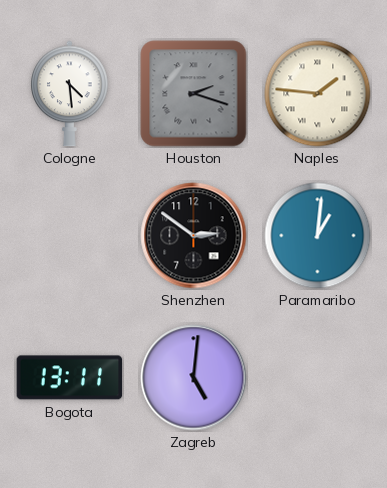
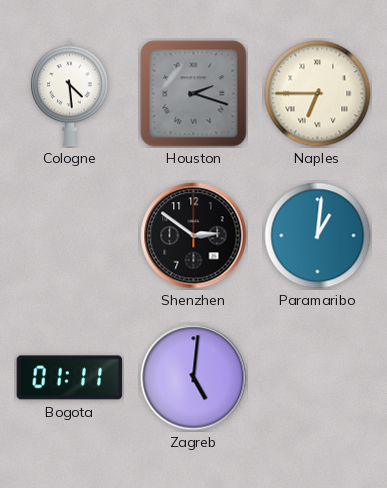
Naples: 1:46 -> 6:45
Bogota: 13:11 -> 01:11
